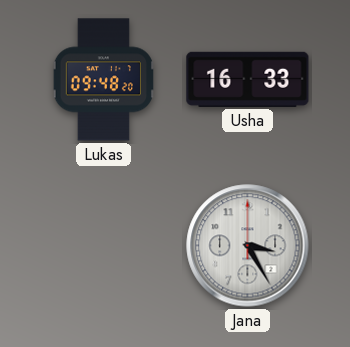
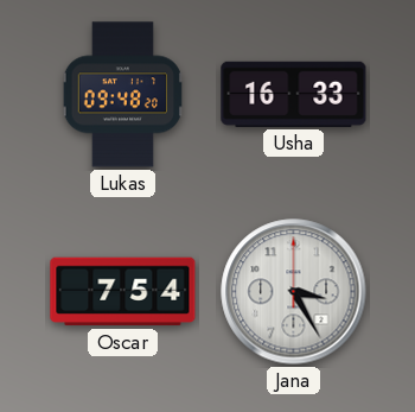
Oscar: none -> 7:54
